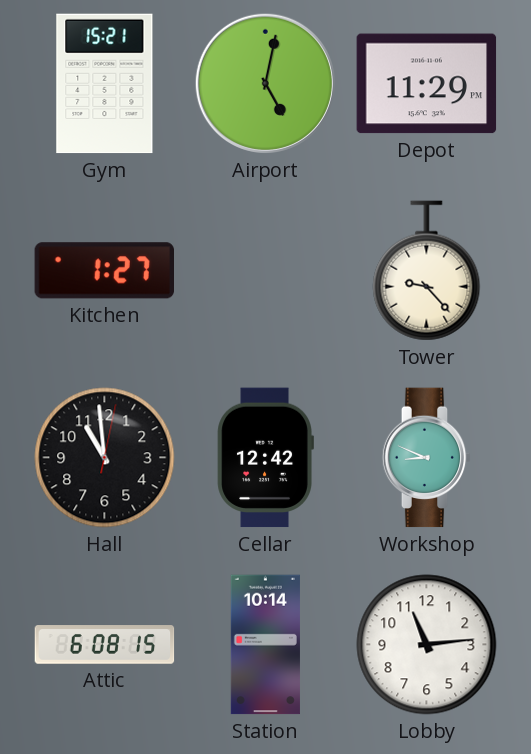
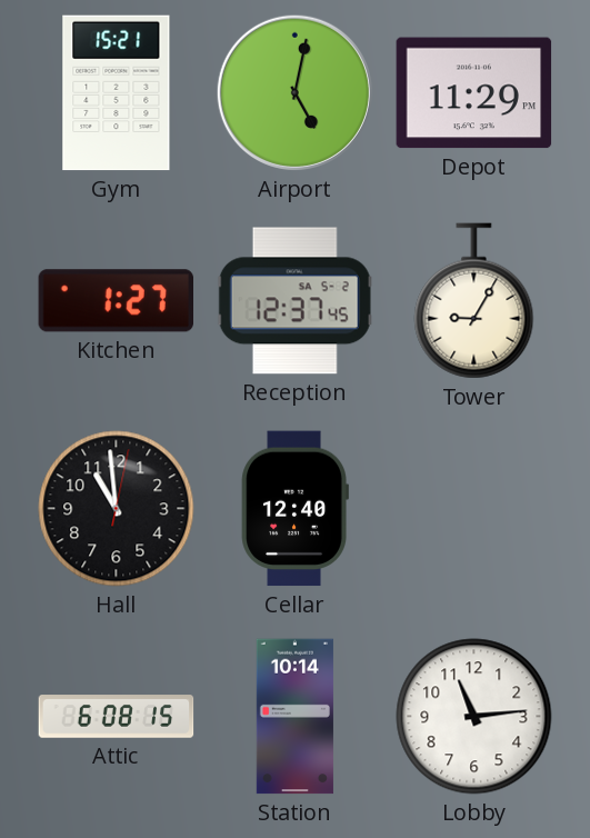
Reception: none -> 12:37
Tower: 9:23 -> 9:05
Cellar: 12:42 -> 12:40
Workshop: 8:49 -> none
